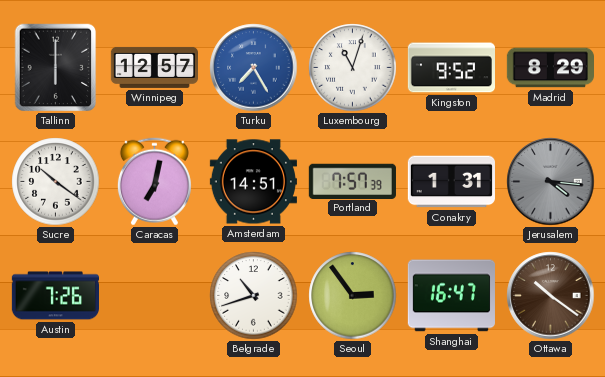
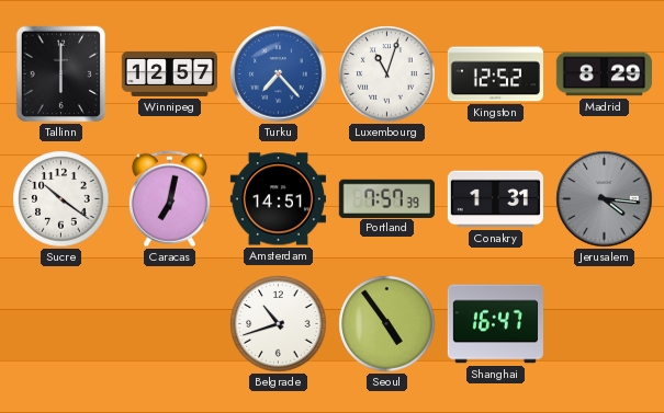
Turku: 7:25 -> 7:23
Kingston: 9:52 -> 12:52
Austin: 7:26 -> none
Seoul: 2:54 -> 4:54
Ottawa: 10:21 -> none
